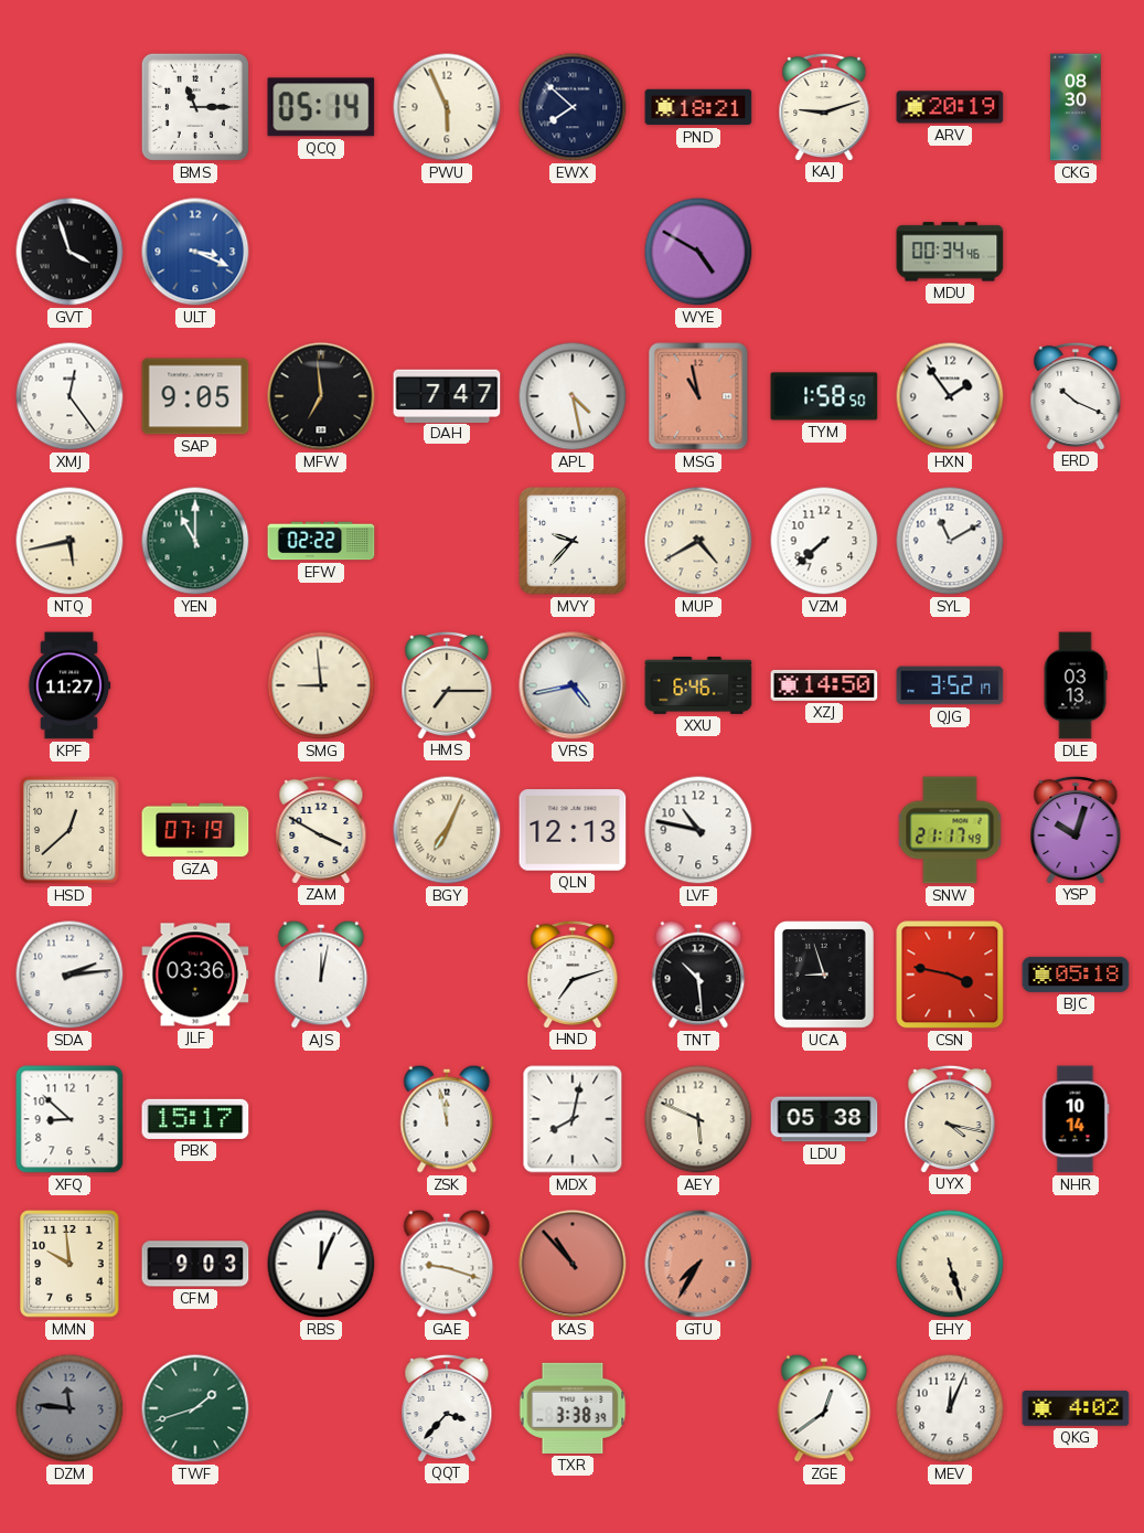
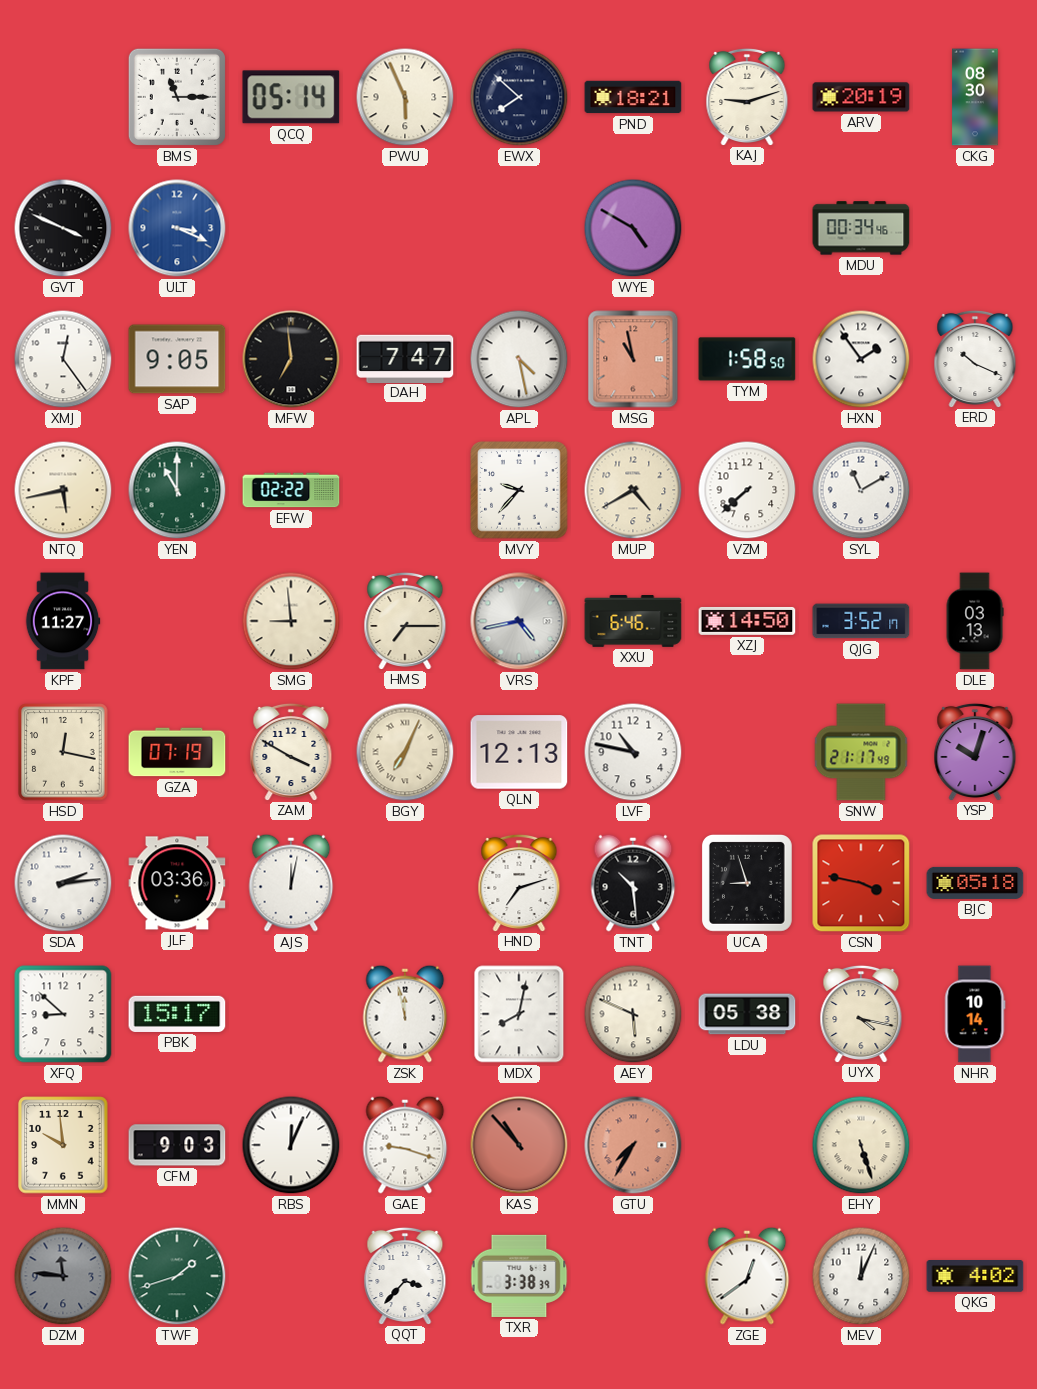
GVT: 3:57 -> 3:49
HSD: 12:38 -> 12:17
